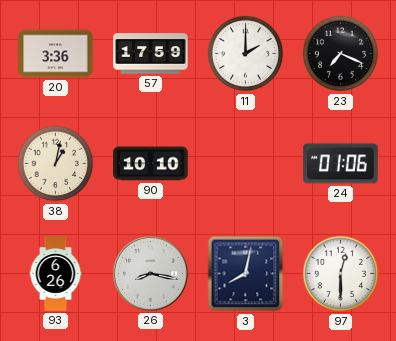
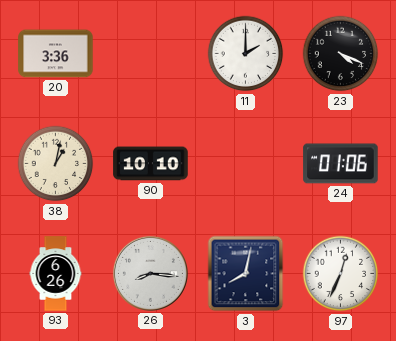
57: 17:59 -> none
23: 7:19 -> 4:19
26: 8:17 -> 8:16
97: 12:30 -> 12:34
